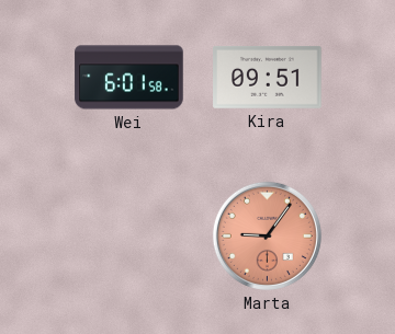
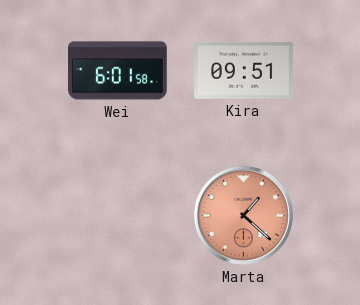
Marta: 9:06 -> 1:22
